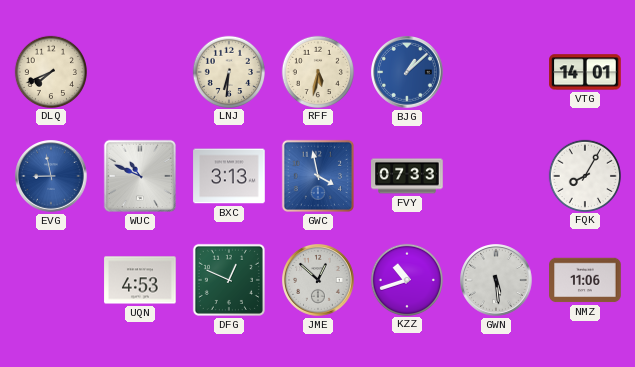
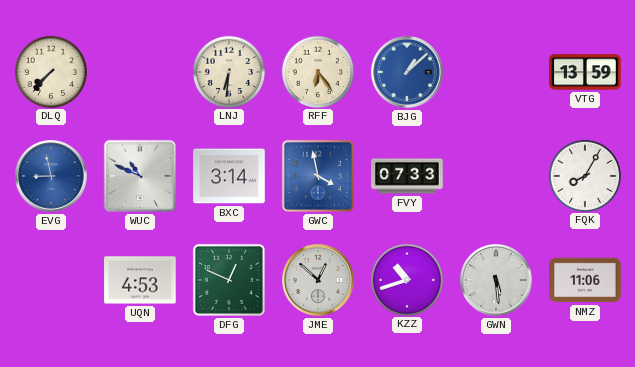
DLQ: 7:41 -> 7:37
RFF: 5:32 -> 6:24
VTG: 14:01 -> 13:59
BXC: 3:13 -> 3:14
